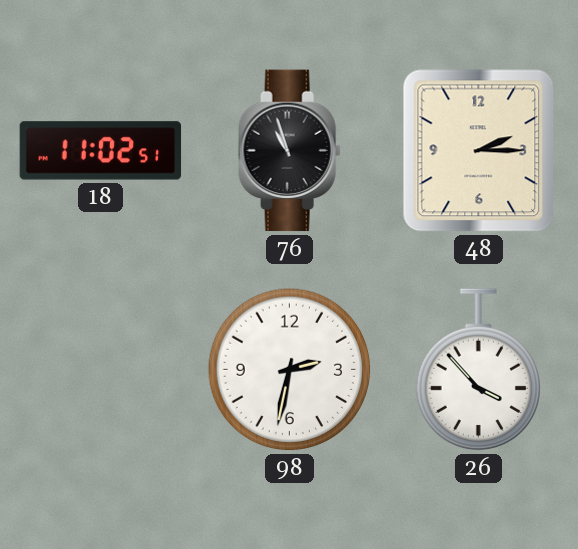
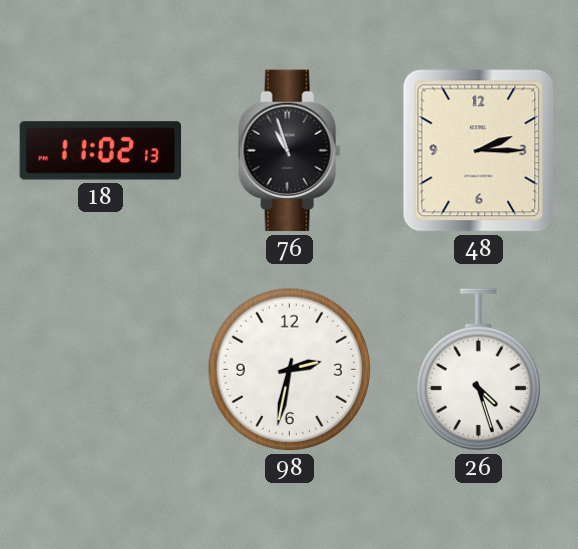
18: 11:02:51 -> 11:02:13
26: 3:53 -> 4:27
